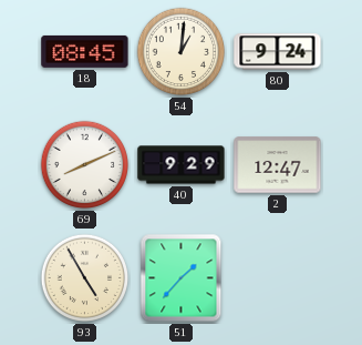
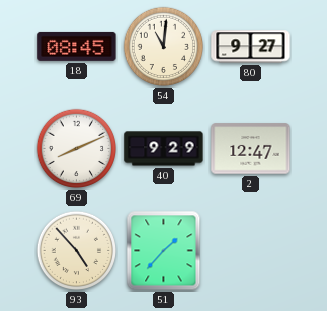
54: 1:01 -> 11:01
80: 9:24 -> 9:27
93: 4:55 -> 4:53
